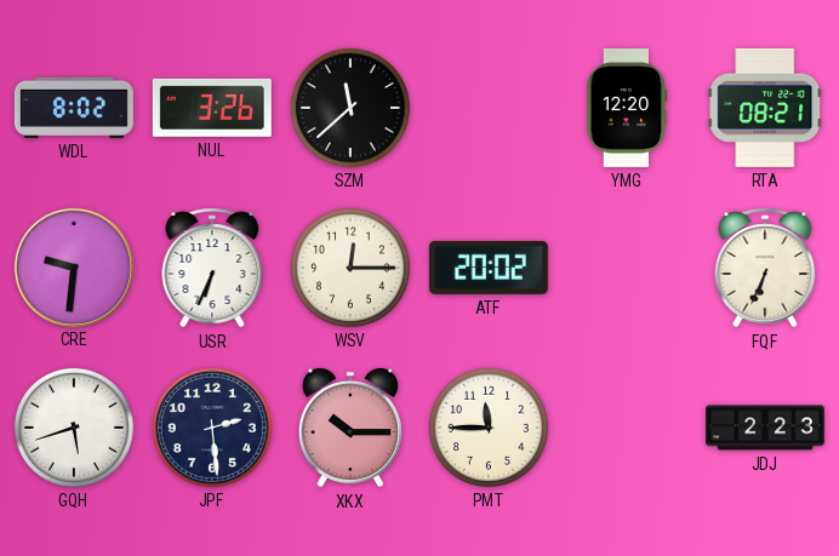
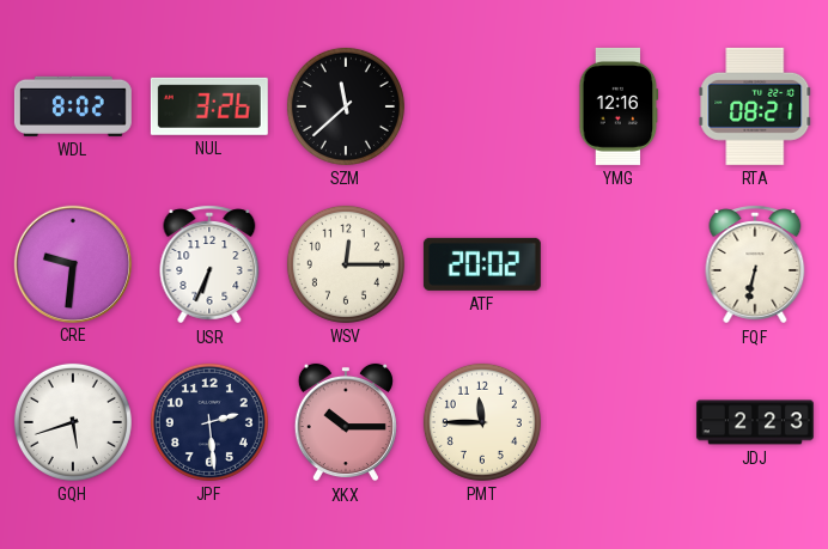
YMG: 12:20 -> 12:16
FQF: 6:34 -> 6:32
